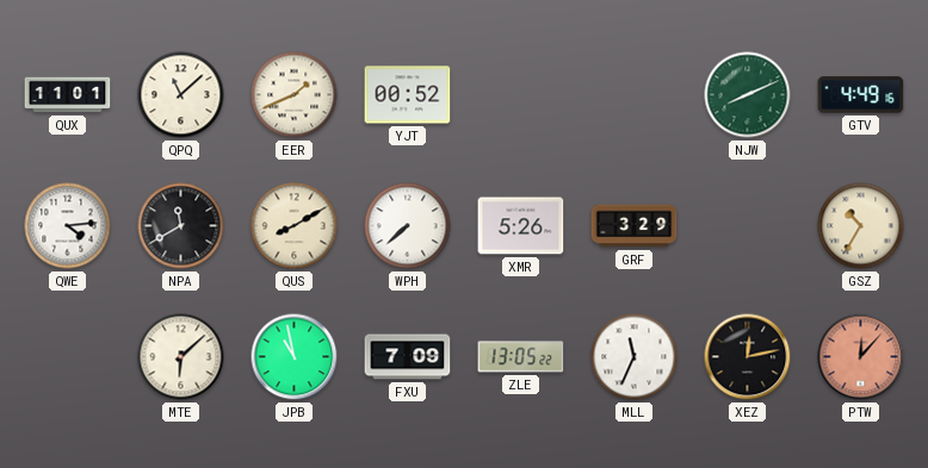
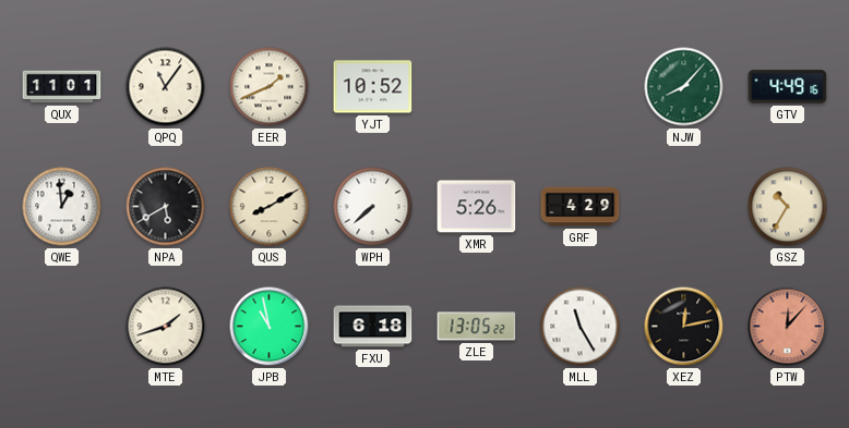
QPQ: 11:08 -> 11:06
YJT: 00:52 -> 10:52
NJW: 8:11 -> 8:07
QWE: 4:14 -> 12:59
NPA: 11:40 -> 5:40
GRF: 3:29 -> 4:29
MTE: 6:08 -> 1:42
FXU: 7:09 -> 6:18
MLL: 11:34 -> 11:25
